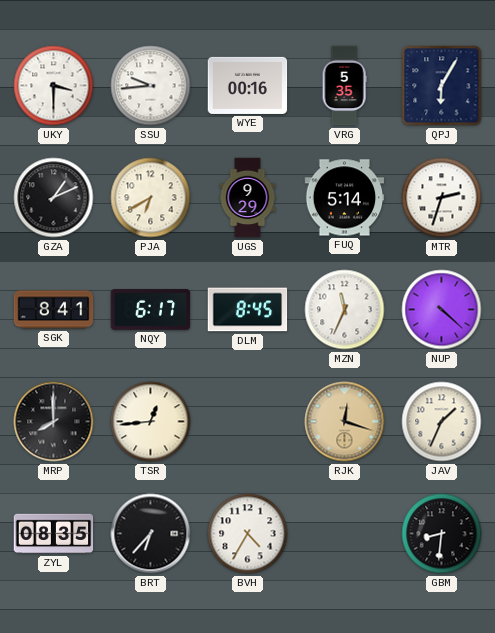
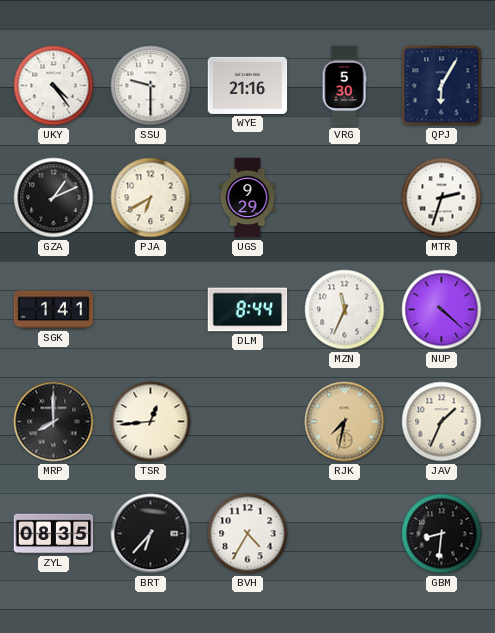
UKY: 3:30 -> 4:24
SSU: 9:44 -> 9:30
WYE: 00:16 -> 21:16
VRG: 5:35 -> 5:30
FUQ: 5:14 -> none
SGK: 8:41 -> 1:41
NQY: 6:17 -> none
DLM: 8:45 -> 8:44
RJK: 12:18 -> 7:32
